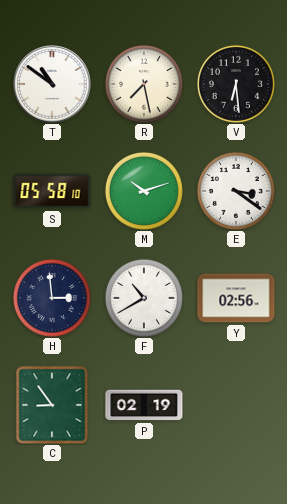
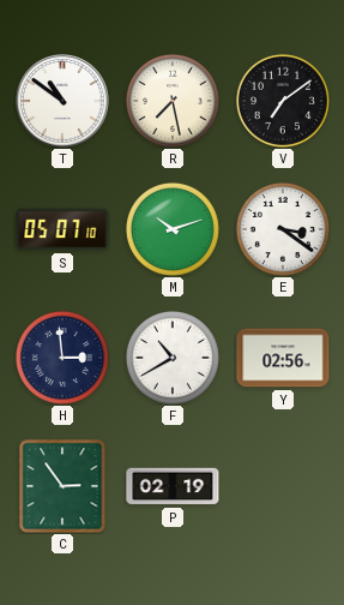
V: 6:29 -> 7:09
S: 05:58 -> 05:07
C: 8:54 -> 2:54
